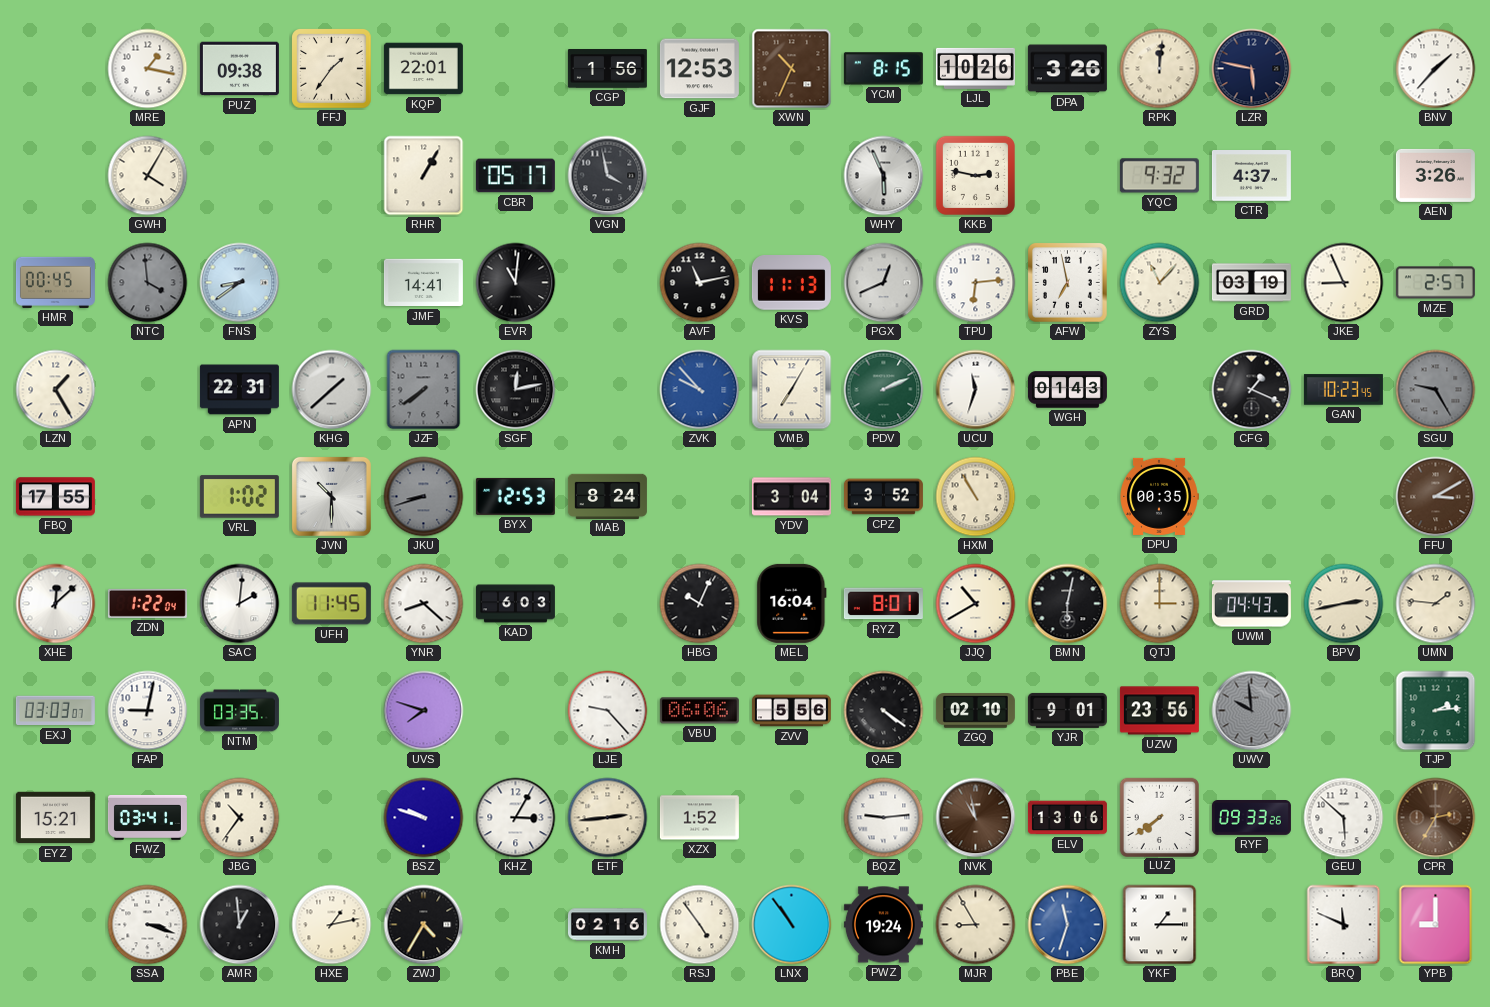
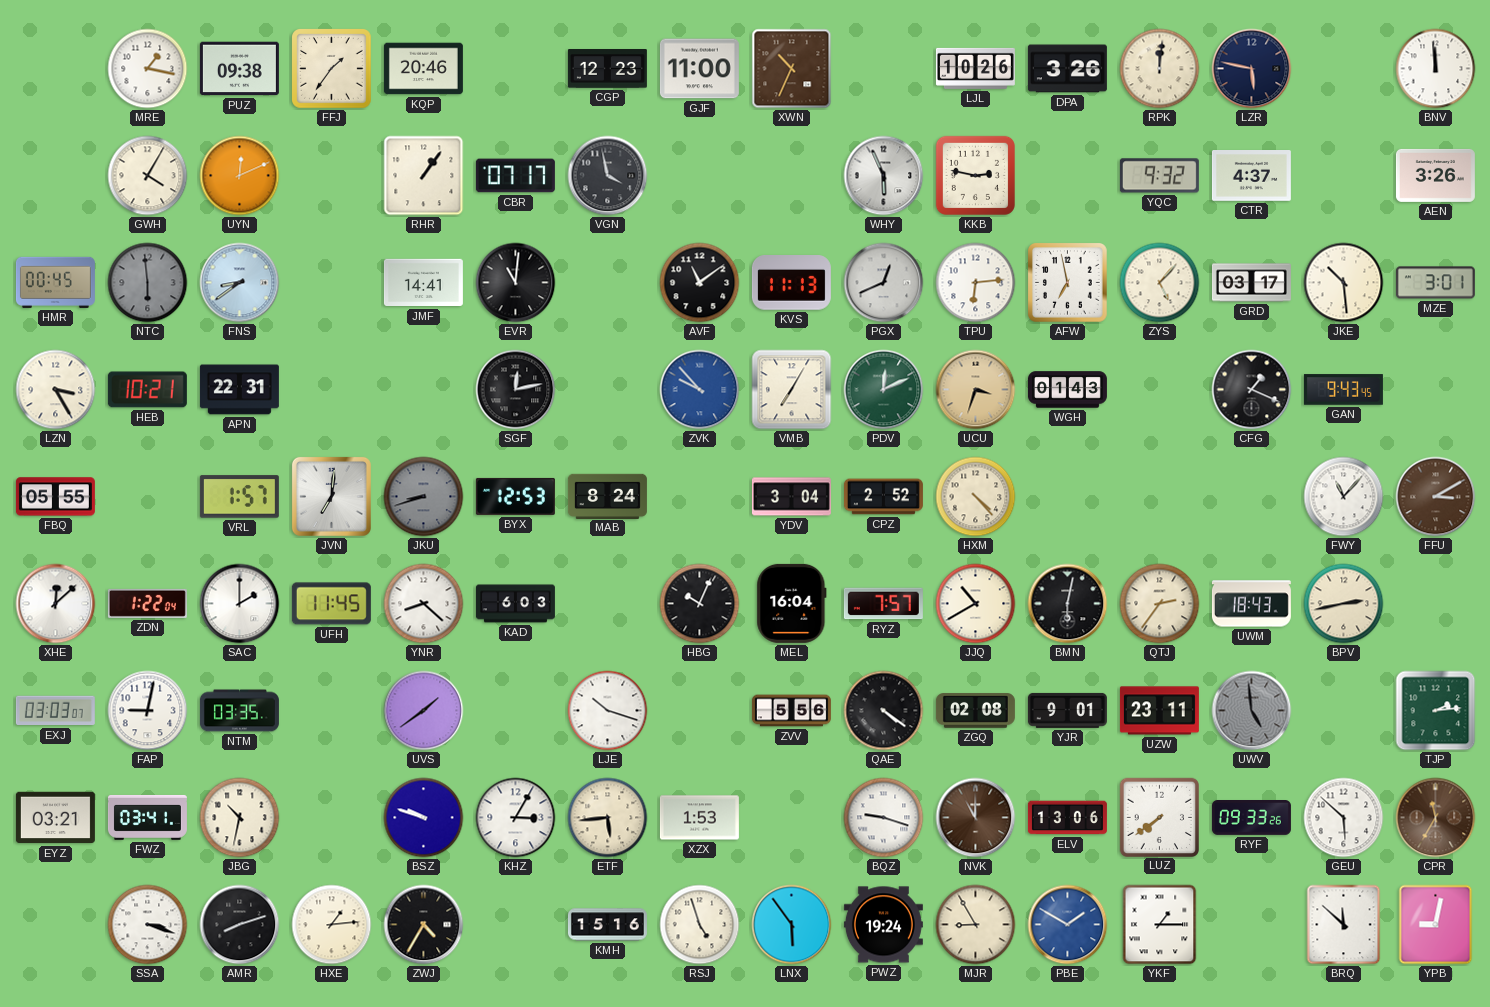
KQP: 22:01 -> 20:46
CGP: 1:56 -> 12:23
GJF: 12:53 -> 11:00
YCM: 8:15 -> none
BNV: 1:37 -> 11:59
UYN: none -> 12:11
RHR: 1:05 -> 1:06
CBR: 05:17 -> 07:17
NTC: 3:59 -> 5:59
AVF: 11:13 -> 11:09
ZYS: 11:07 -> 5:07
GRD: 03:19 -> 03:17
JKE: 8:56 -> 10:29
MZE: 2:57 -> 3:01
LZN: 1:25 -> 3:25
HEB: none -> 10:21
KHG: 1:38 -> none
JZF: 7:39 -> none
PDV: 2:11 -> 12:11
UCU: 11:33 -> 3:33
UCU dial: white -> champagne
GAN: 10:23 -> 9:43
SGU: 9:25 -> none
FBQ: 17:55 -> 05:55
VRL: 1:02 -> 1:57
JVN: 10:30 -> 7:01
CPZ: 3:52 -> 2:52
HXM: 10:55 -> 4:23
DPU: 00:35 -> none
FWY: none -> 11:07
SAC: 2:01 -> 2:00
RYZ: 8:01 -> 7:57
QTJ: 3:00 -> 2:36
UWM: 04:43 -> 18:43
UMN: 1:46 -> none
UVS: 7:48 -> 1:39
LJE: 9:23 -> 10:18
VBU: 06:06 -> none
ZGQ: 02:10 -> 02:08
UZW: 23:56 -> 23:11
UWV: 9:59 -> 4:59
EYZ: 15:21 -> 03:21
JBG: 10:36 -> 10:32
ETF: 2:44 -> 5:44
XZX: 1:52 -> 1:53
BQZ: 9:14 -> 9:18
NVK: 10:58 -> 11:00
CPR: 2:35 -> 11:35
AMR: 12:59 -> 8:12
HXE: 1:13 -> 1:14
KMH: 02:16 -> 15:16
RSJ: 4:54 -> 4:57
LNX: 10:54 -> 5:54
PBE: 11:33 -> 1:50
BRQ: 11:49 -> 11:52
YPB: 9:00 -> 9:02
